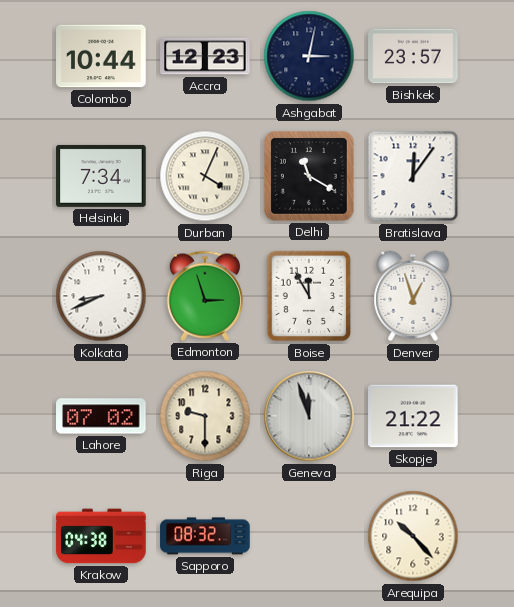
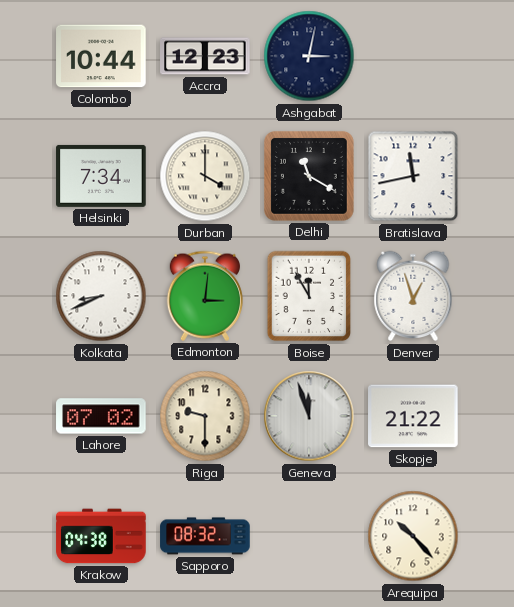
Bishkek: 23:57 -> none
Durban: 4:04 -> 4:00
Bratislava: 12:06 -> 11:43
Edmonton: 2:57 -> 3:01
